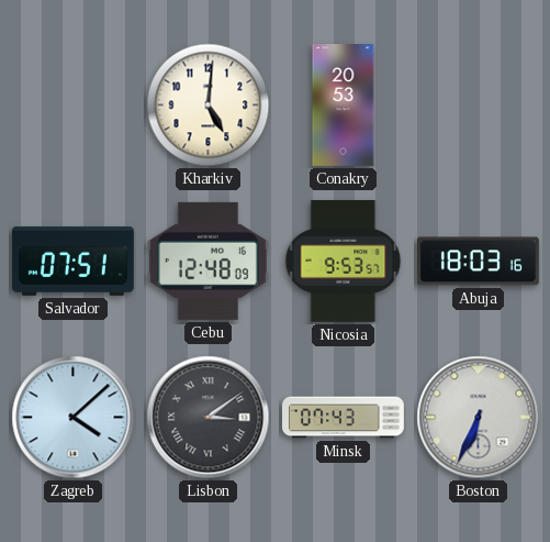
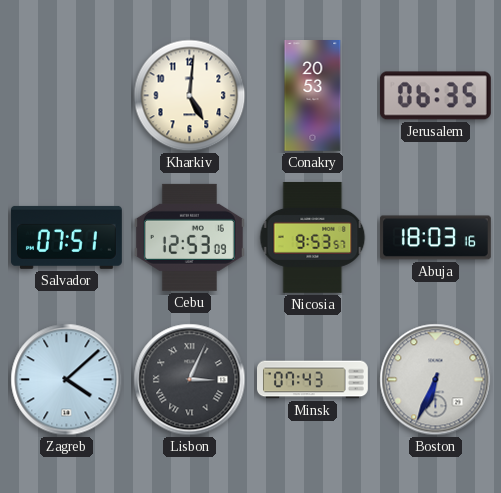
Jerusalem: none -> 06:35
Cebu: 12:48 -> 12:53
Lisbon: 3:09 -> 3:04
